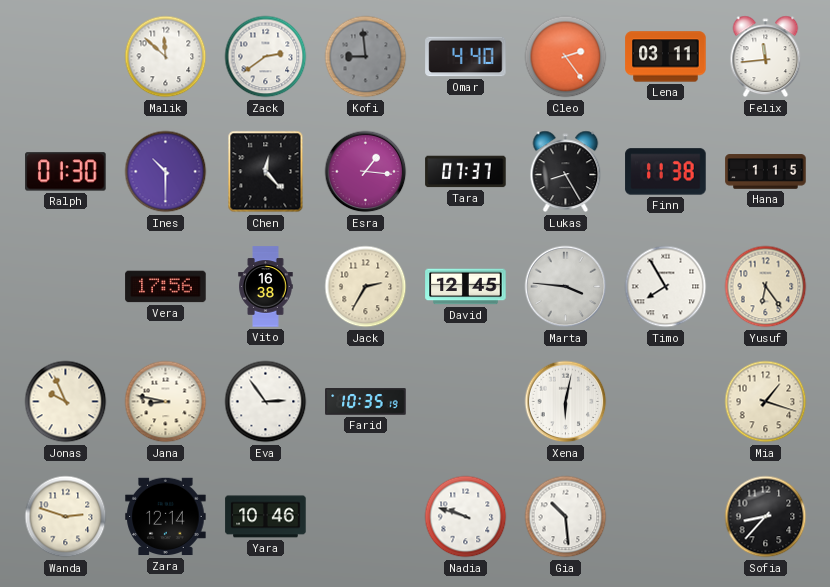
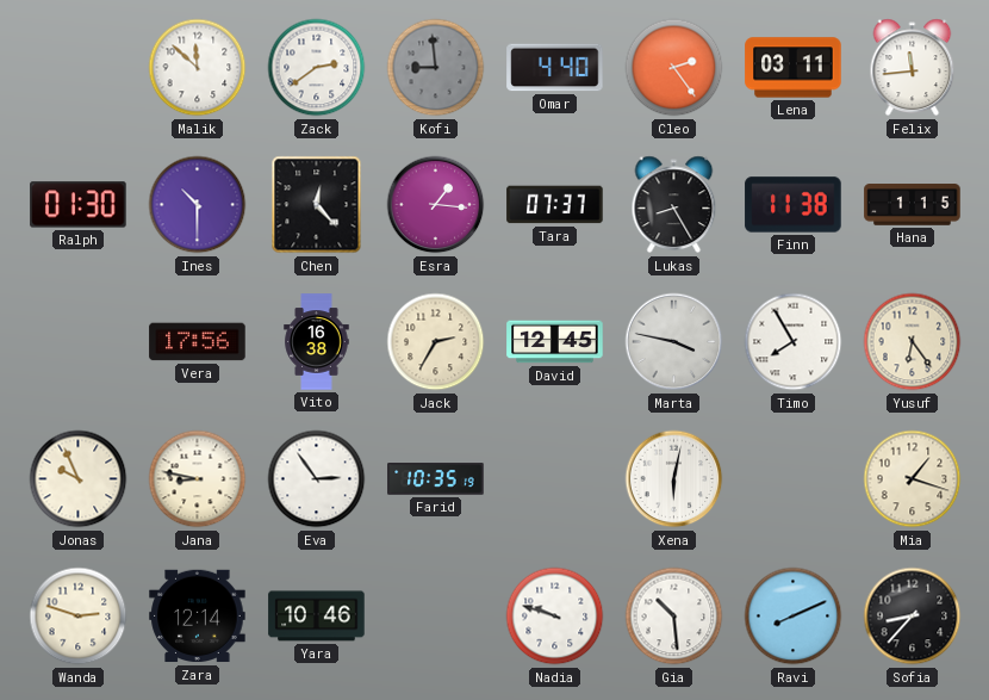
Marta: 3:46 -> 3:47
Ravi: none -> 8:11
